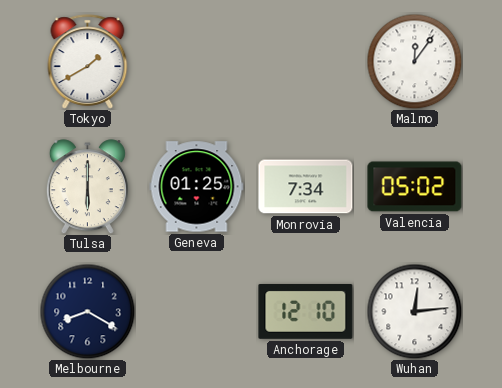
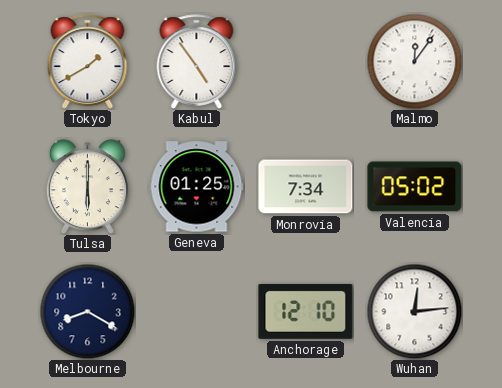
Kabul: none -> 4:54
